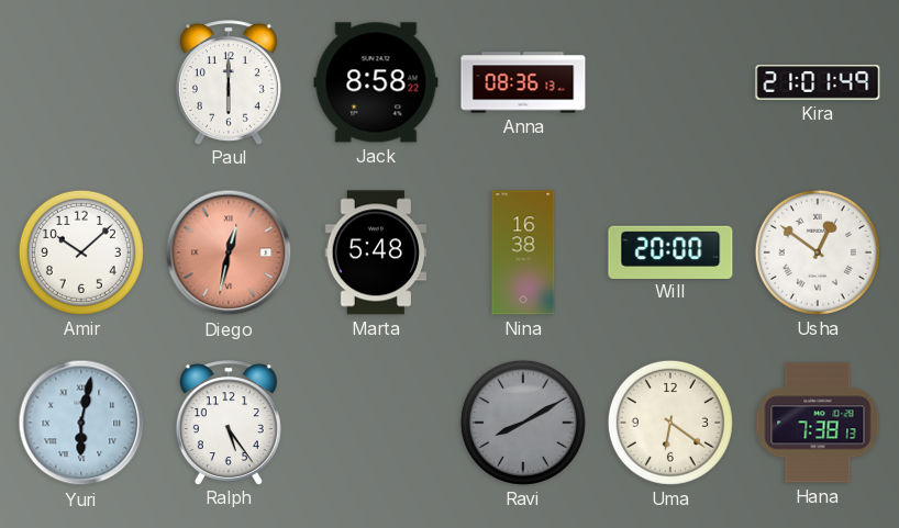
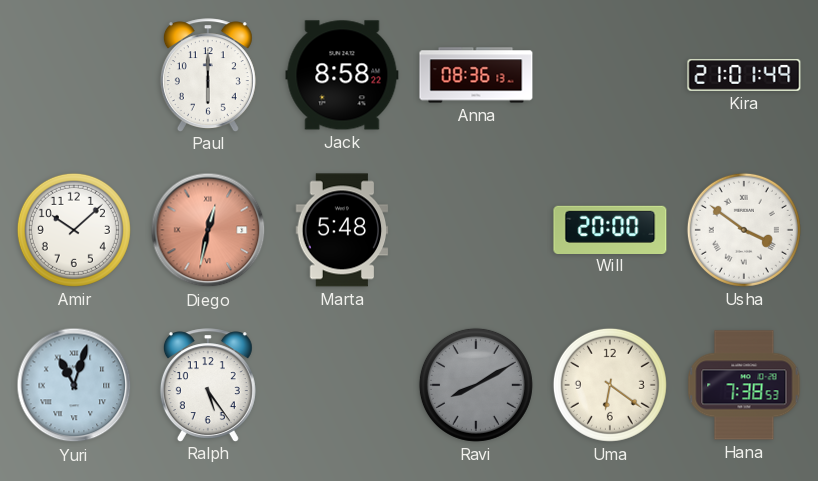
Nina: 16:38 -> none
Usha: 12:51 -> 3:51
Yuri: 6:02 -> 11:03
Hana: 7:38:13 -> 7:38:53
